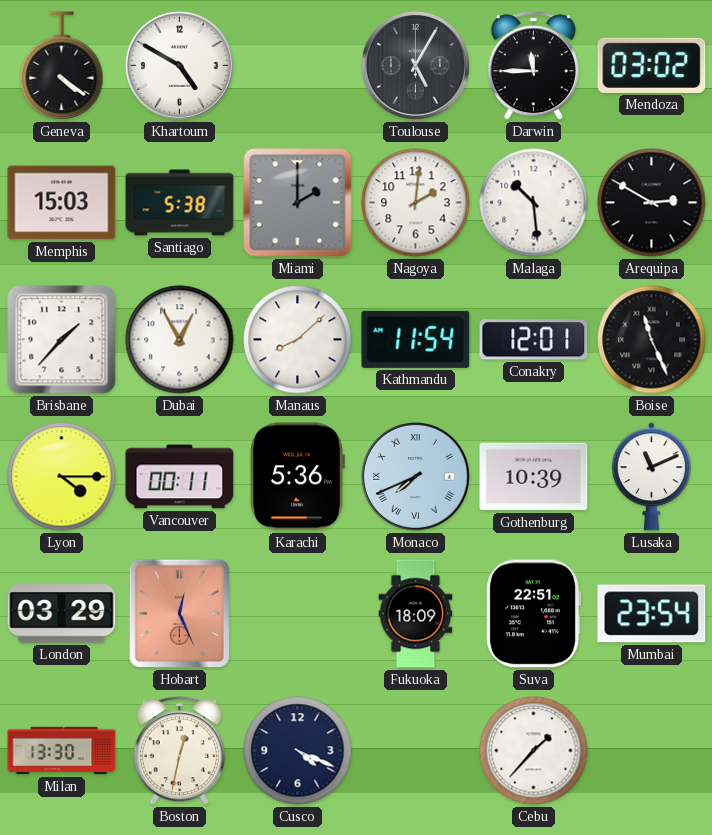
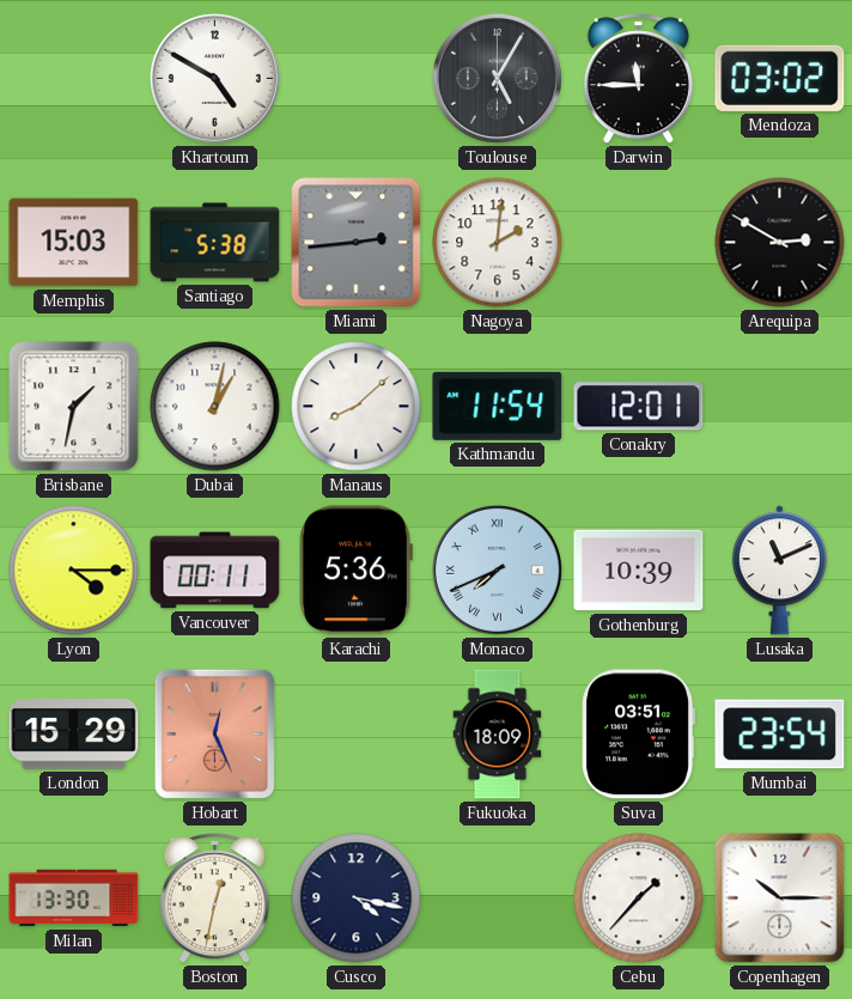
Geneva: 4:21 -> none
Miami: 2:00 -> 2:44
Malaga: 10:29 -> none
Brisbane: 1:37 -> 1:32
Dubai: 12:55 -> 1:02
Boise: 11:26 -> none
London: 03:29 -> 15:29
Suva: 22:51 -> 03:51
Cusco: 4:19 -> 4:17
Copenhagen: none -> 10:15
